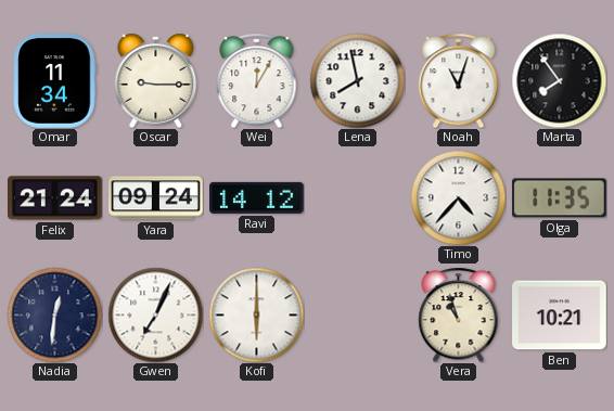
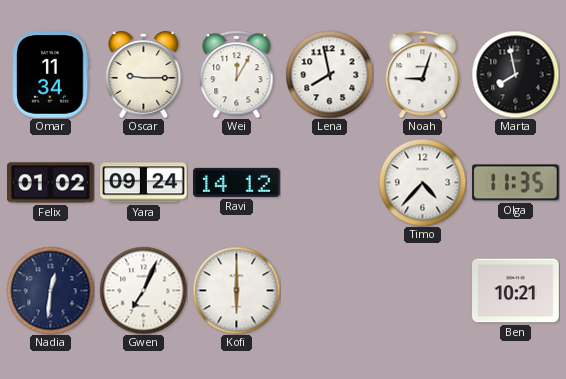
Noah: 11:03 -> 9:03
Marta: 7:54 -> 7:58
Felix: 21:24 -> 01:02
Vera: 10:57 -> none
